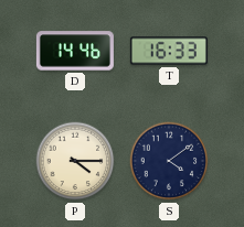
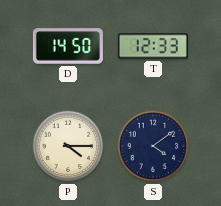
D: 14:46 -> 14:50
T: 16:33 -> 12:33
